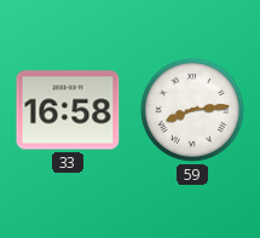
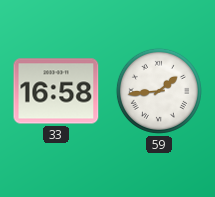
59: 8:14 -> 1:44
